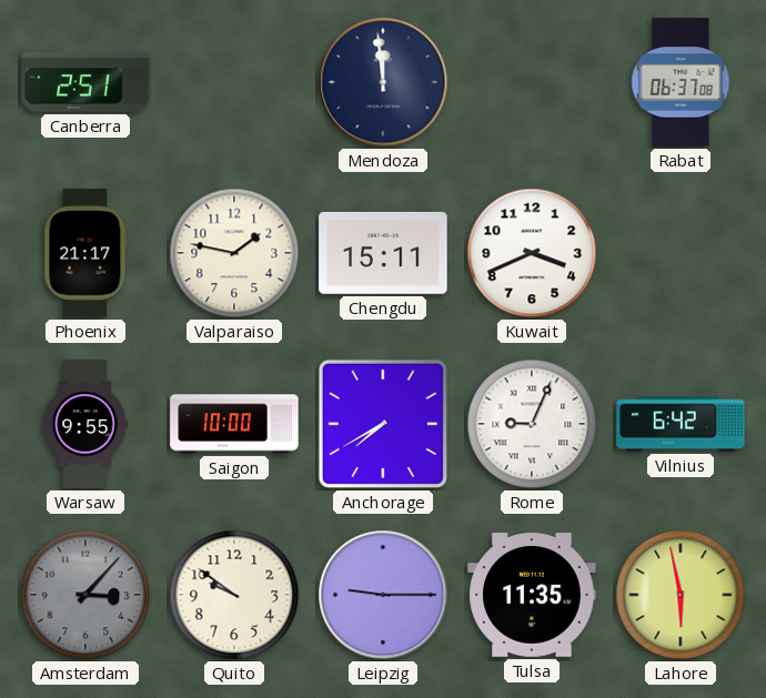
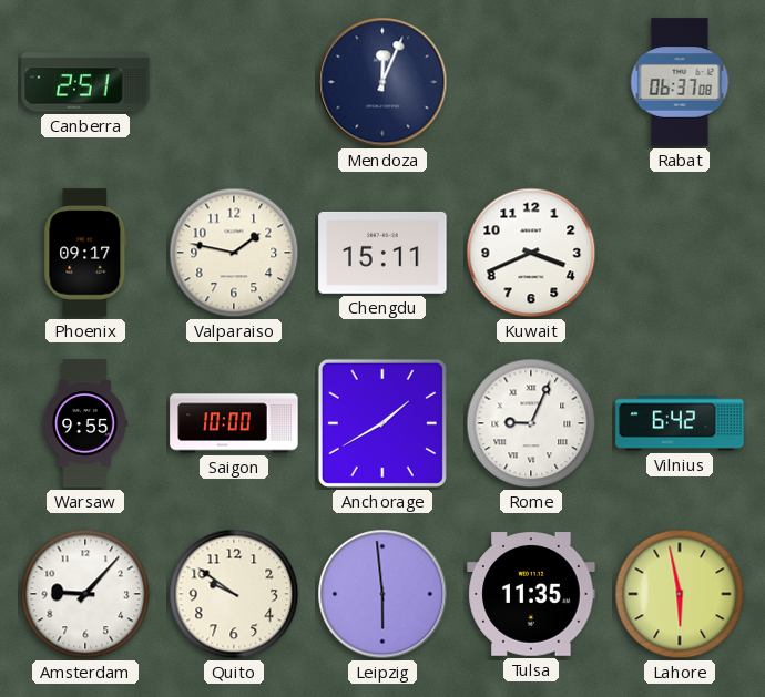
Mendoza: 11:59 -> 12:04
Phoenix: 21:17 -> 09:17
Anchorage: 7:40 -> 1:40
Amsterdam: 3:07 -> 9:07
Amsterdam dial: grey -> white
Leipzig: 9:15 -> 5:59
